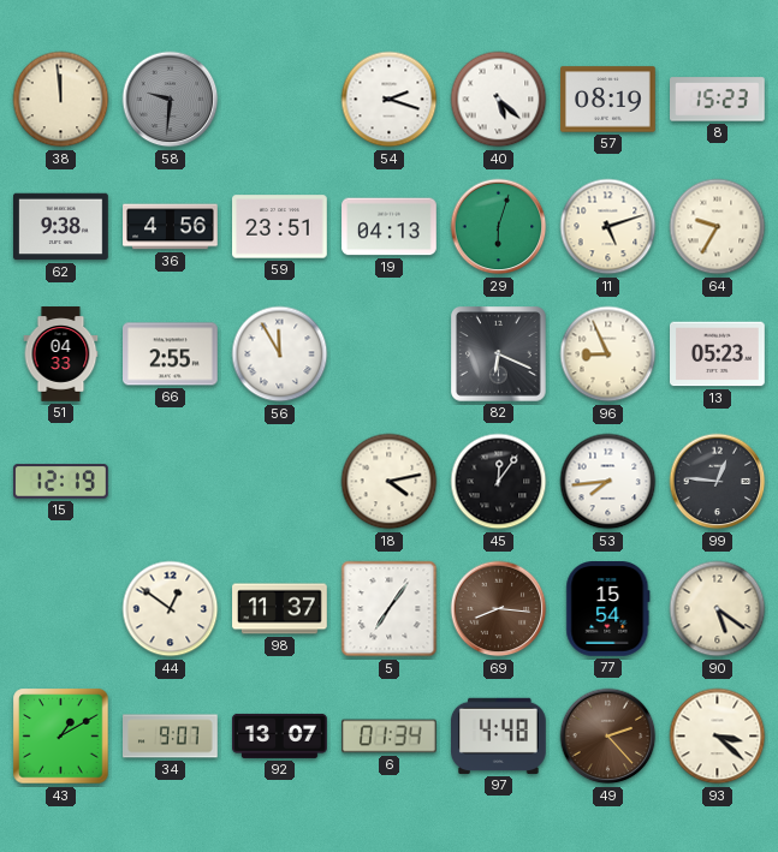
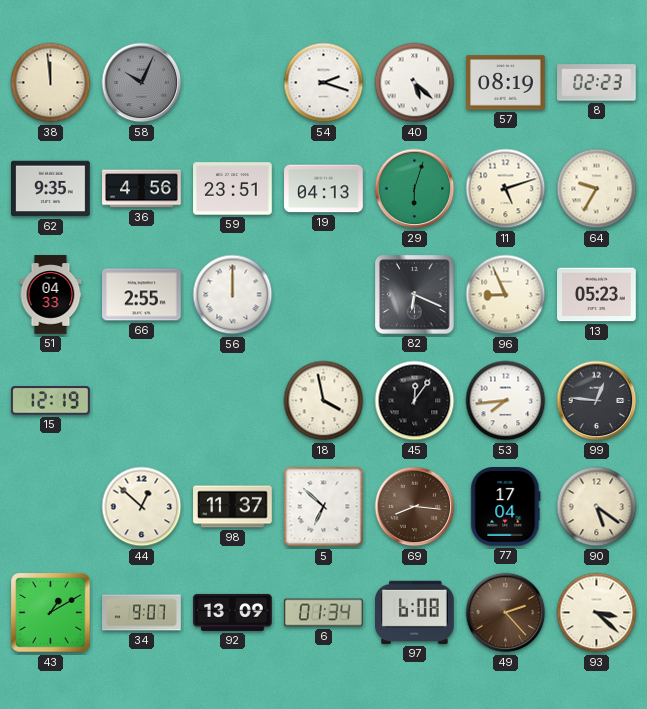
58: 9:31 -> 10:04
8: 15:23 -> 02:23
62: 9:38 -> 9:35
56: 11:55 -> 12:00
18: 4:13 -> 3:58
44: 12:51 -> 12:52
5: 7:06 -> 6:52
77: 15:54 -> 17:04
92: 13:07 -> 13:09
97: 4:48 -> 6:08
